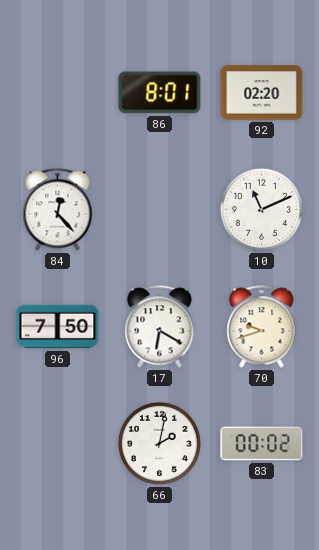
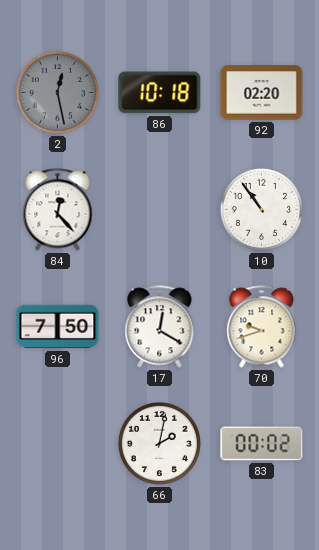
2: none -> 12:28
86: 8:01 -> 10:18
10: 11:11 -> 10:54
17: 6:20 -> 12:20
